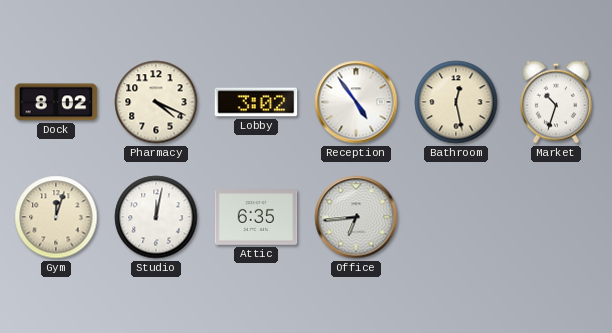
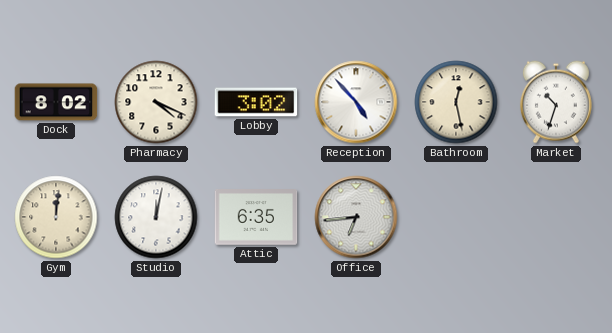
Reception: 4:54 -> 4:53
Gym: 12:03 -> 12:01
